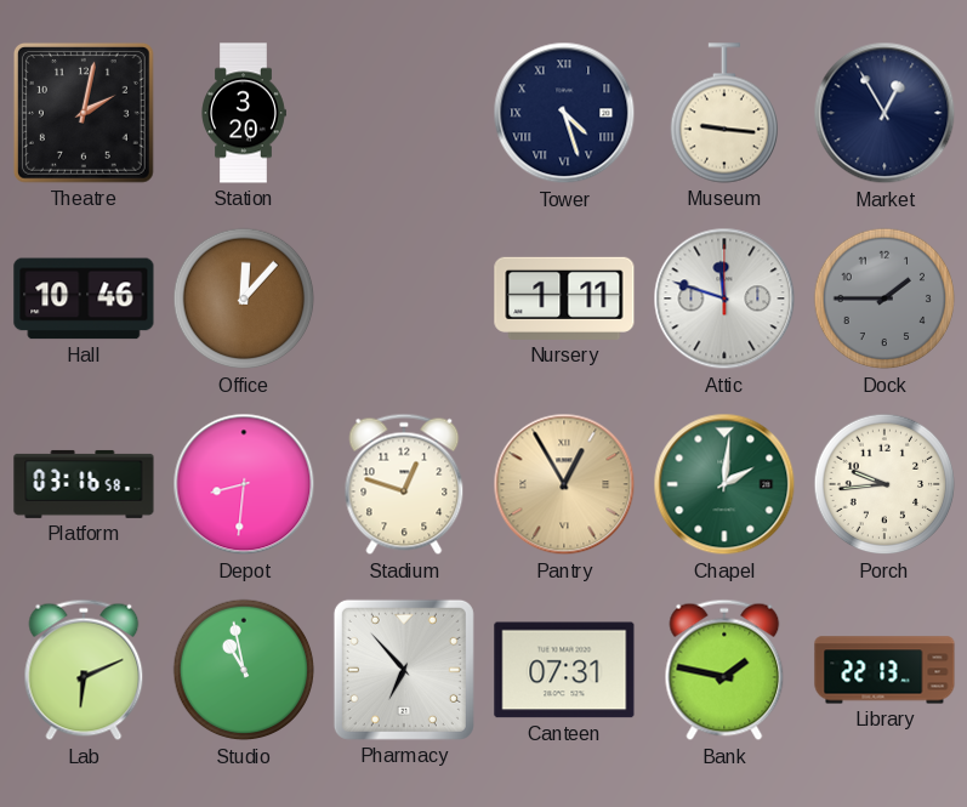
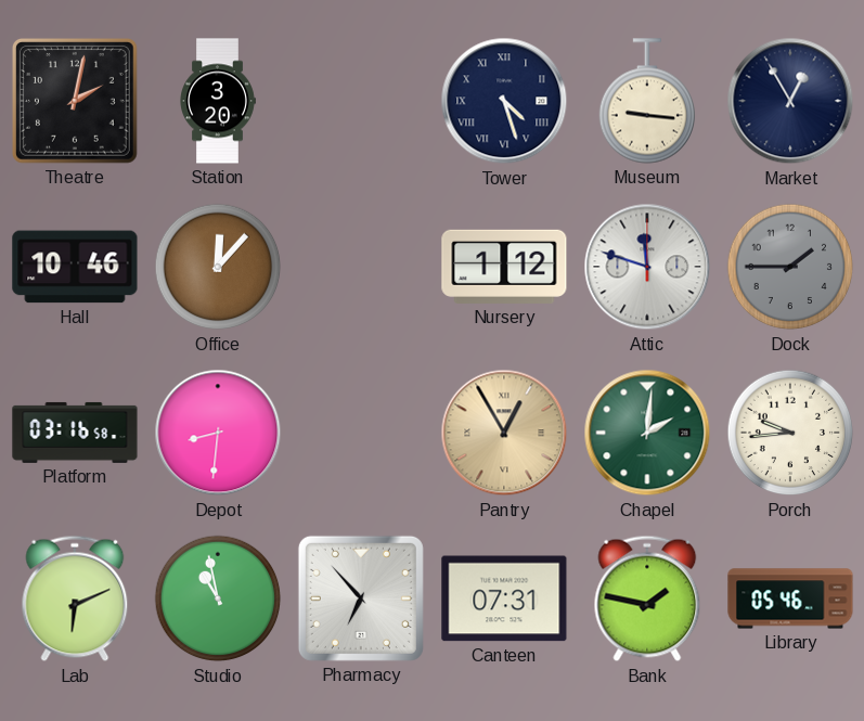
Nursery: 1:11 -> 1:12
Stadium: 12:48 -> none
Library: 22:13 -> 05:46
